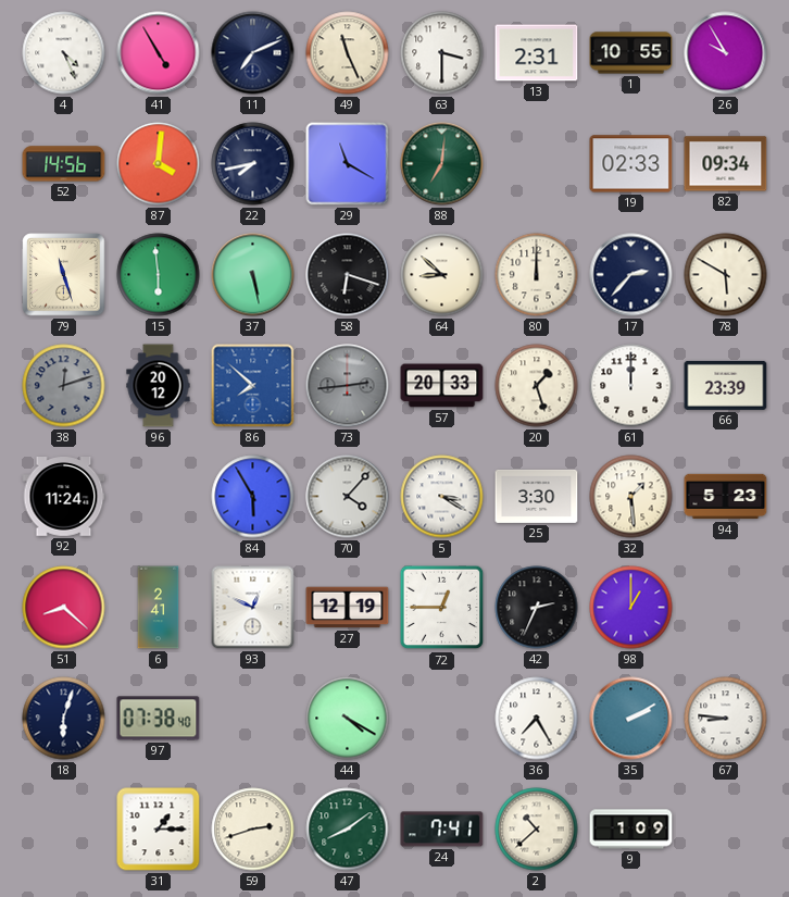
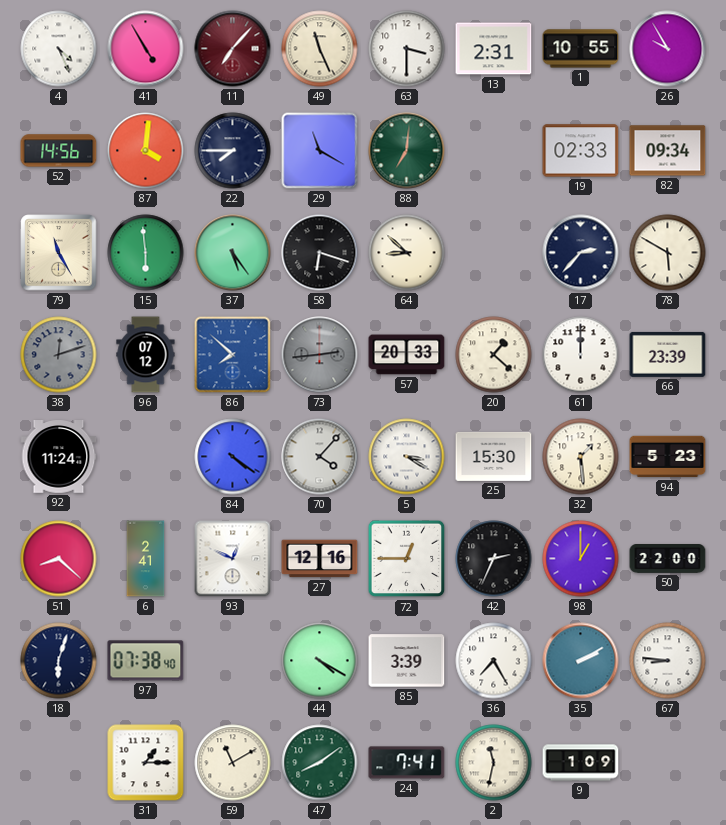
11: 7:11 -> 7:07
11 dial: navy -> burgundy
22: 7:43 -> 7:45
79: 11:27 -> 11:25
37: 5:28 -> 5:24
80: 12:00 -> none
96: 20:12 -> 07:12
20: 1:27 -> 1:22
84: 5:55 -> 4:21
25: 3:30 -> 15:30
27: 12:19 -> 12:16
50: none -> 22:00
85: none -> 3:39
59: 2:42 -> 11:10
2: 10:38 -> 11:32
